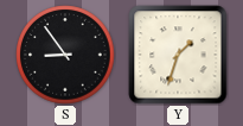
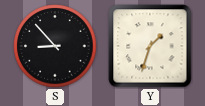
S: 8:54 -> 8:53
